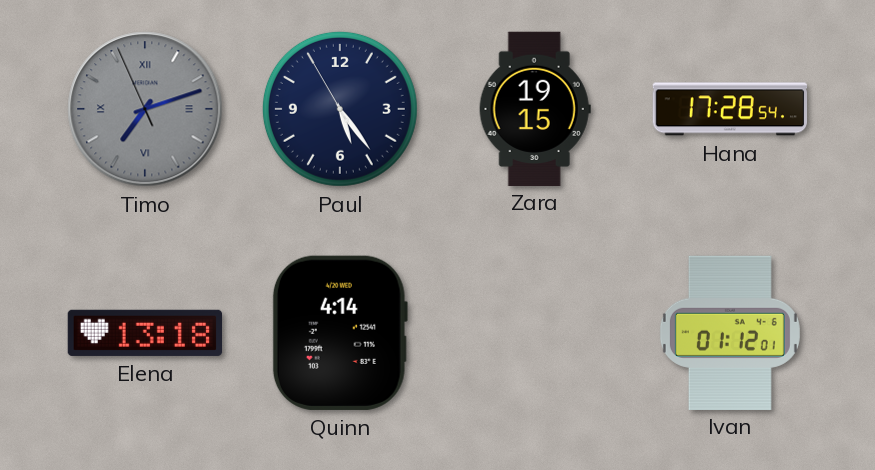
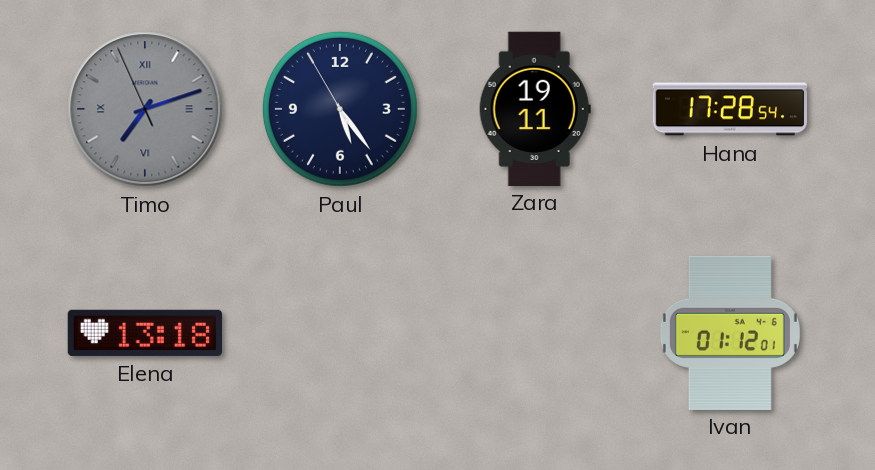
Zara: 19:15 -> 19:11
Quinn: 4:14 -> none
